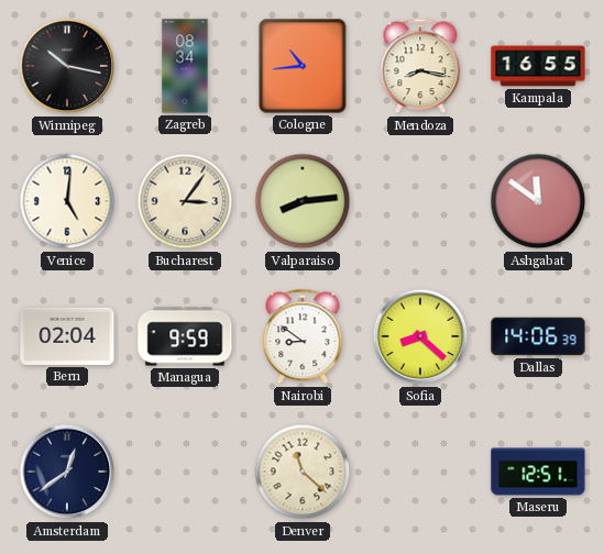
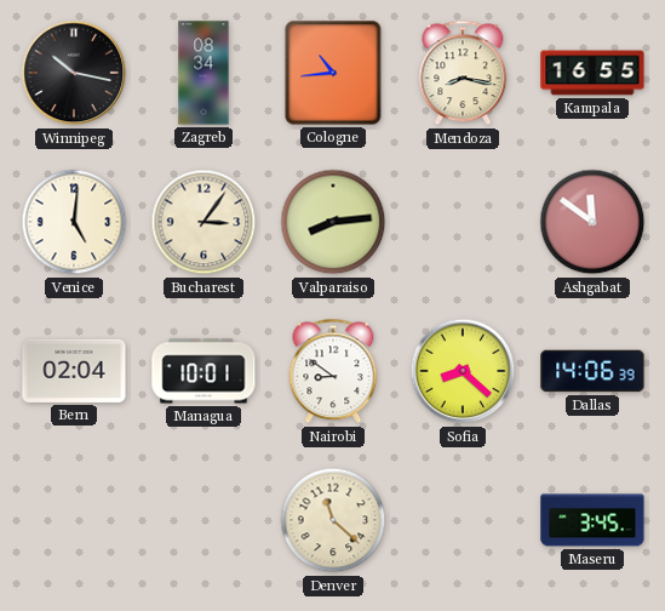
Managua: 9:59 -> 10:01
Amsterdam: 12:39 -> none
Maseru: 12:51 -> 3:45
